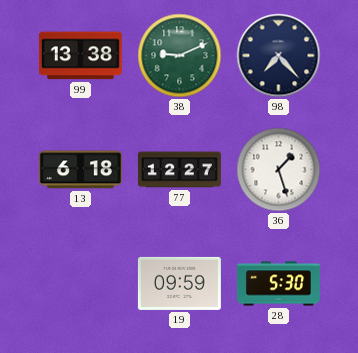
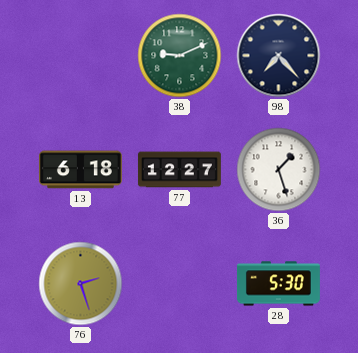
99: 13:38 -> none
76: none -> 2:27
19: 09:59 -> none
